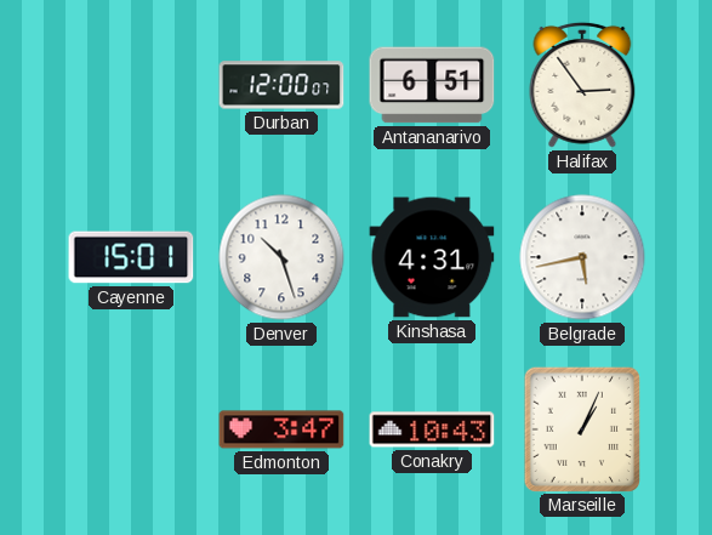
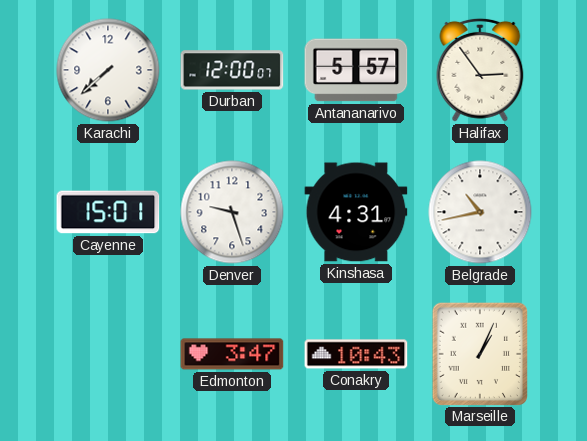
Karachi: none -> 7:38
Antananarivo: 6:51 -> 5:57
Denver: 10:27 -> 9:27
Belgrade: 5:43 -> 10:43
